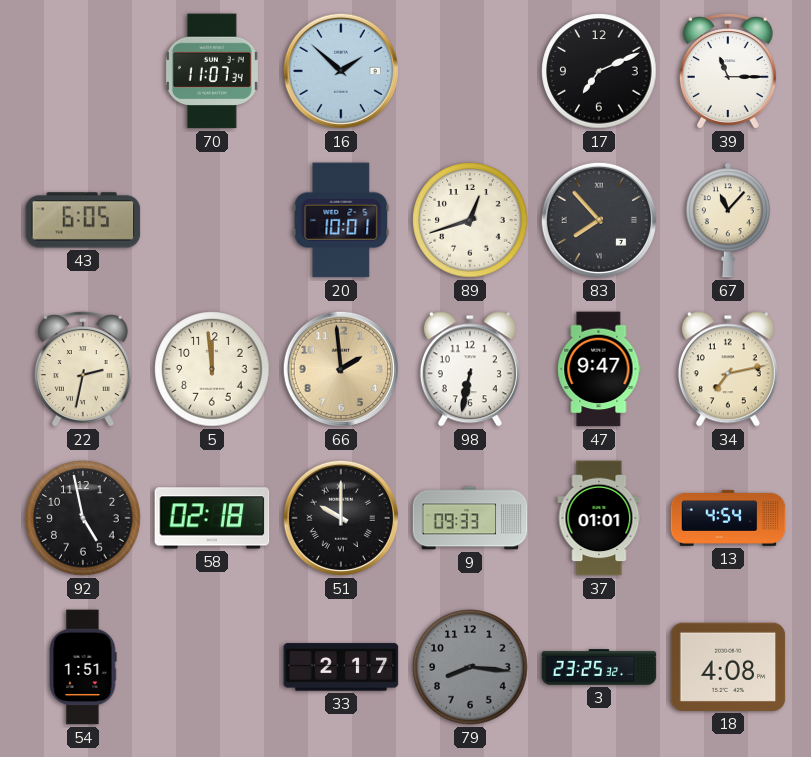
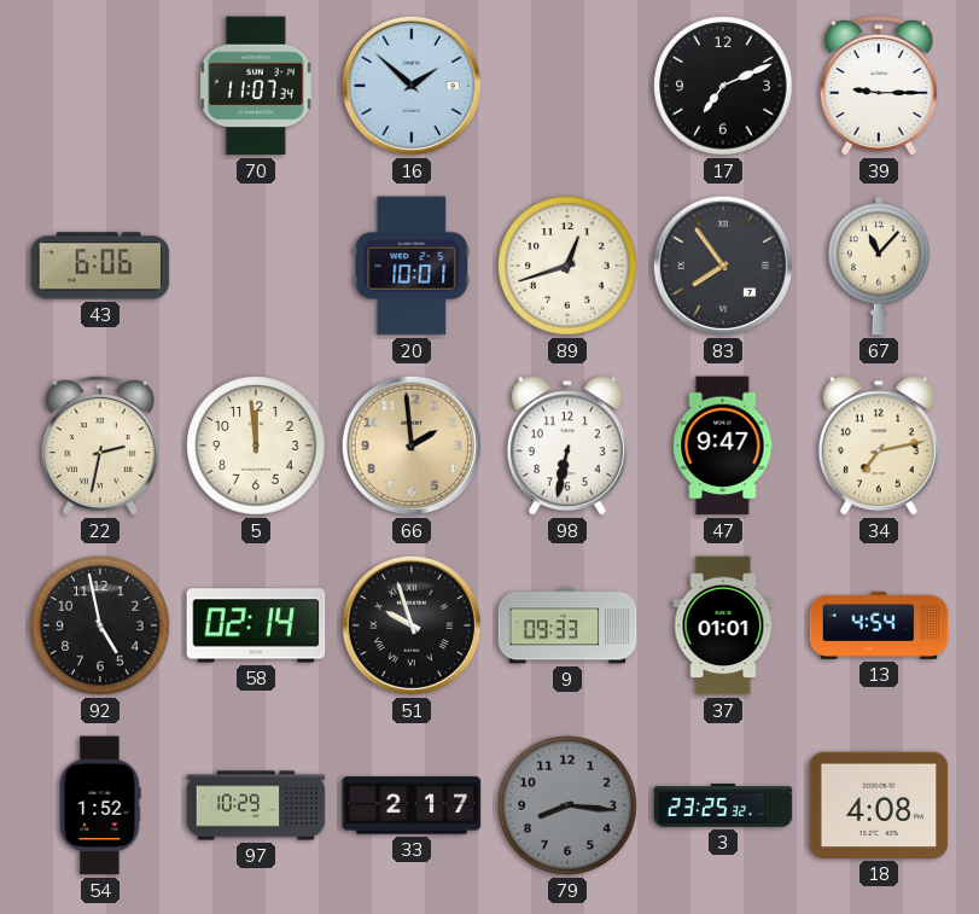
39: 11:15 -> 9:15
43: 6:05 -> 6:06
83: 7:53 -> 7:54
58: 02:18 -> 02:14
51: 10:00 -> 9:57
54: 1:51 -> 1:52
97: none -> 10:29
